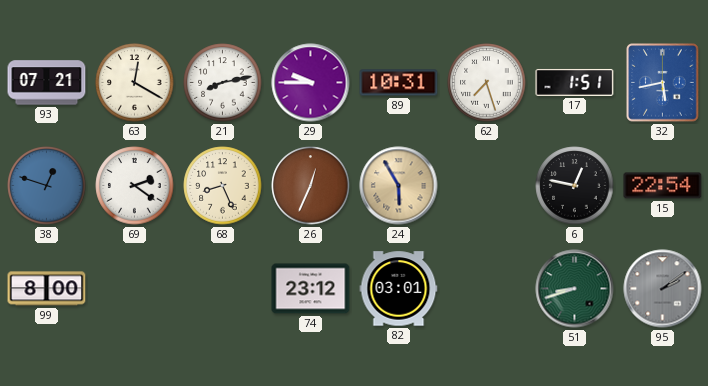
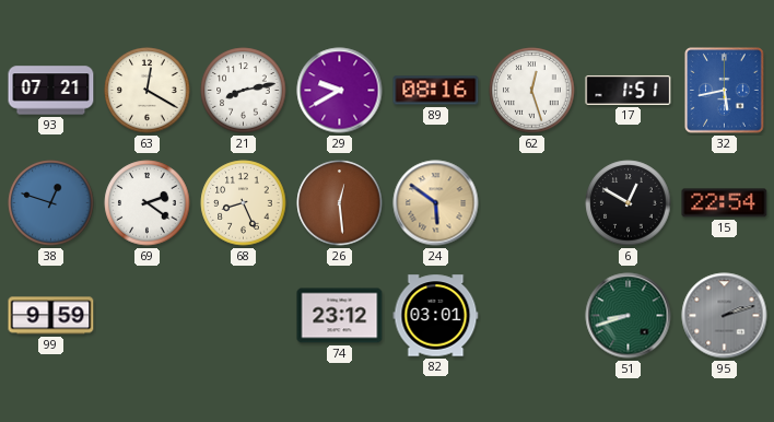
29: 9:45 -> 9:40
89: 10:31 -> 08:16
62: 7:27 -> 12:27
26: 12:34 -> 12:29
24: 5:55 -> 5:51
6: 12:47 -> 12:50
99: 8:00 -> 9:59
95: 2:09 -> 2:12
